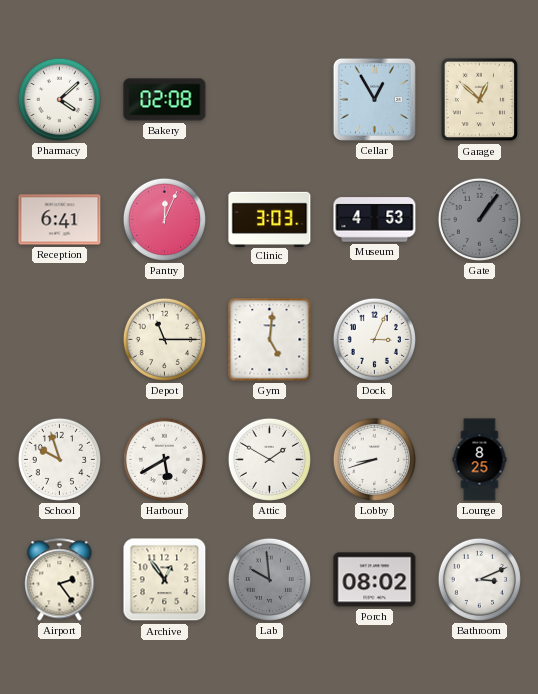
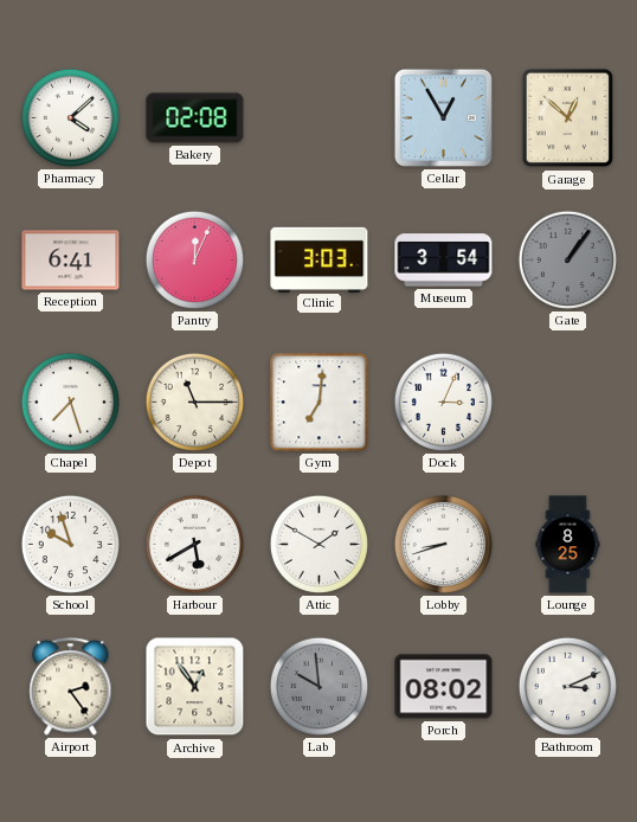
Museum: 4:53 -> 3:54
Chapel: none -> 7:27
Gym: 5:01 -> 7:01
